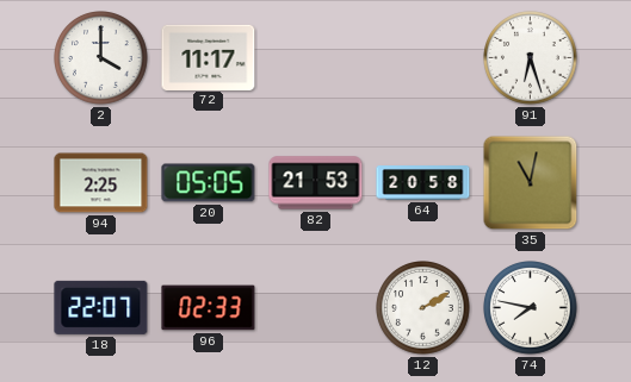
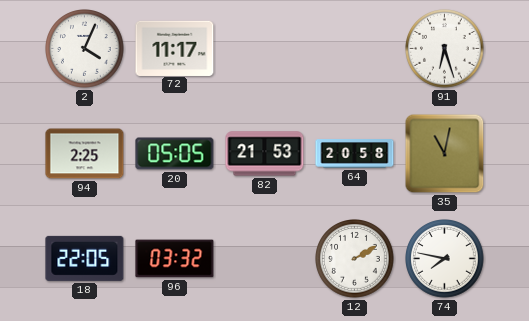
2: 4:00 -> 4:04
18: 22:07 -> 22:05
96: 02:33 -> 03:32
